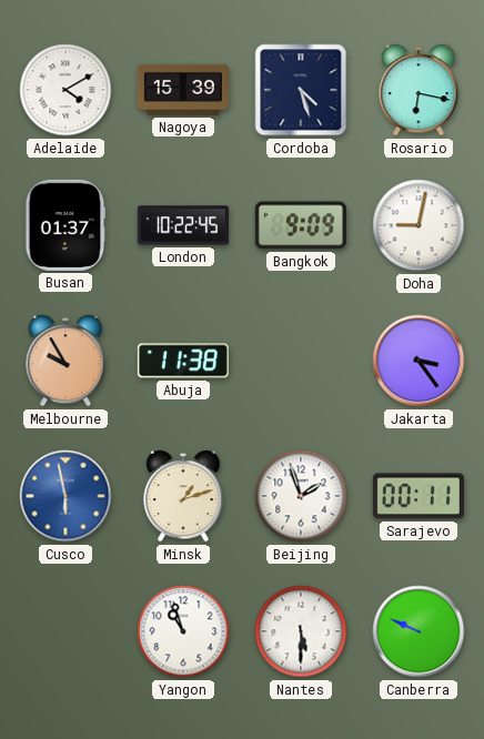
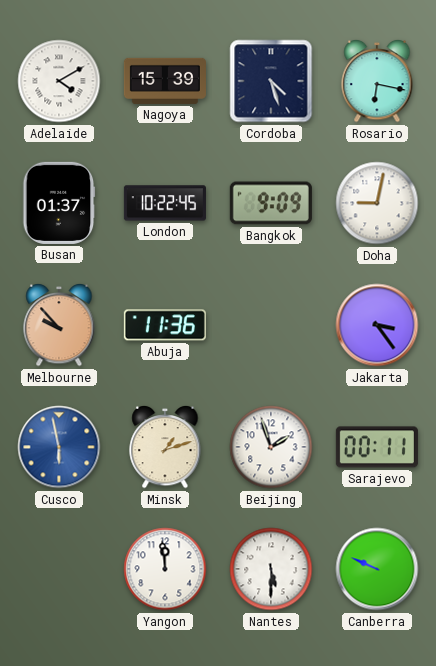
Melbourne: 9:55 -> 9:53
Abuja: 11:38 -> 11:36
Yangon: 10:57 -> 11:59
